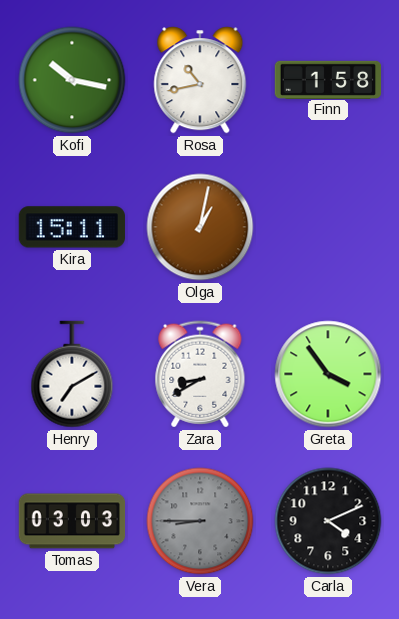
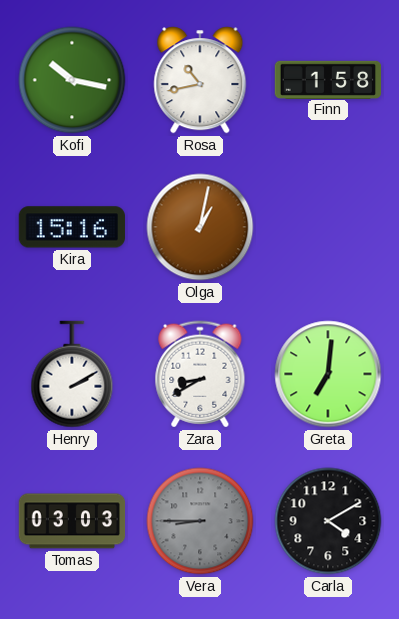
Kira: 15:11 -> 15:16
Henry: 7:10 -> 2:10
Greta: 3:54 -> 7:01
Carla: 4:11 -> 4:10
